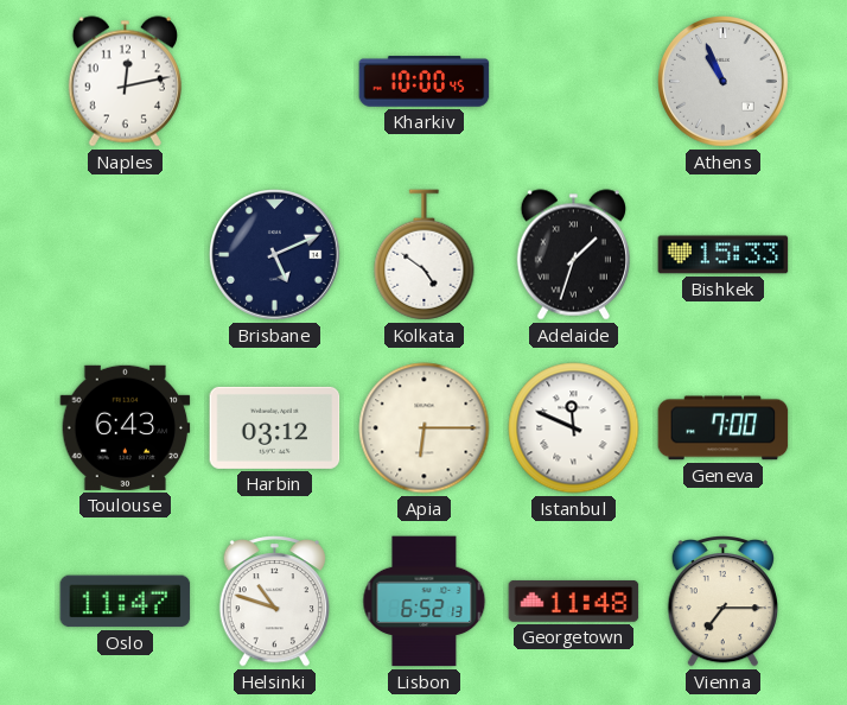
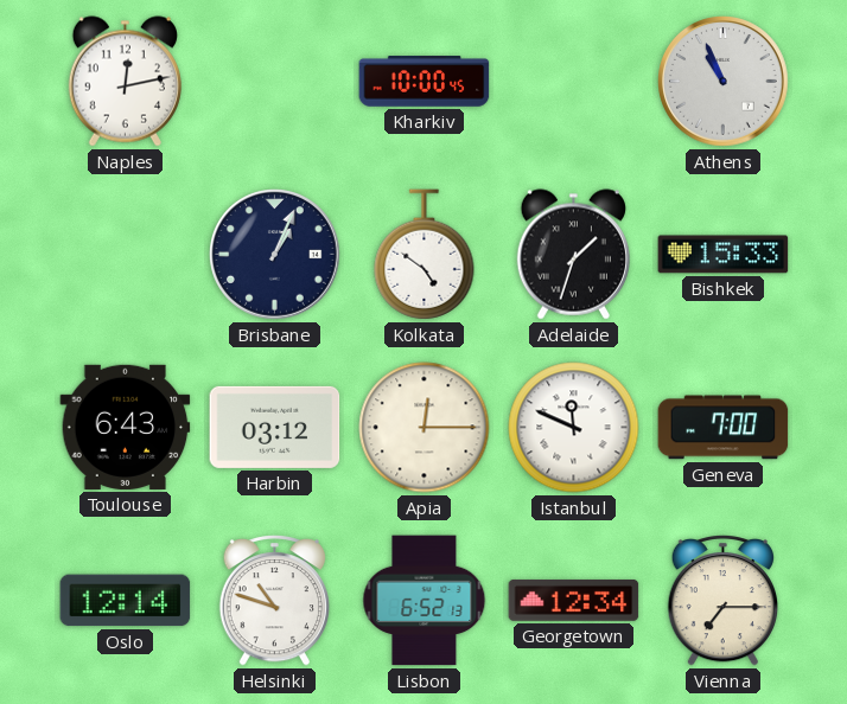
Brisbane: 5:11 -> 1:04
Apia: 6:15 -> 12:15
Oslo: 11:47 -> 12:14
Georgetown: 11:48 -> 12:34
